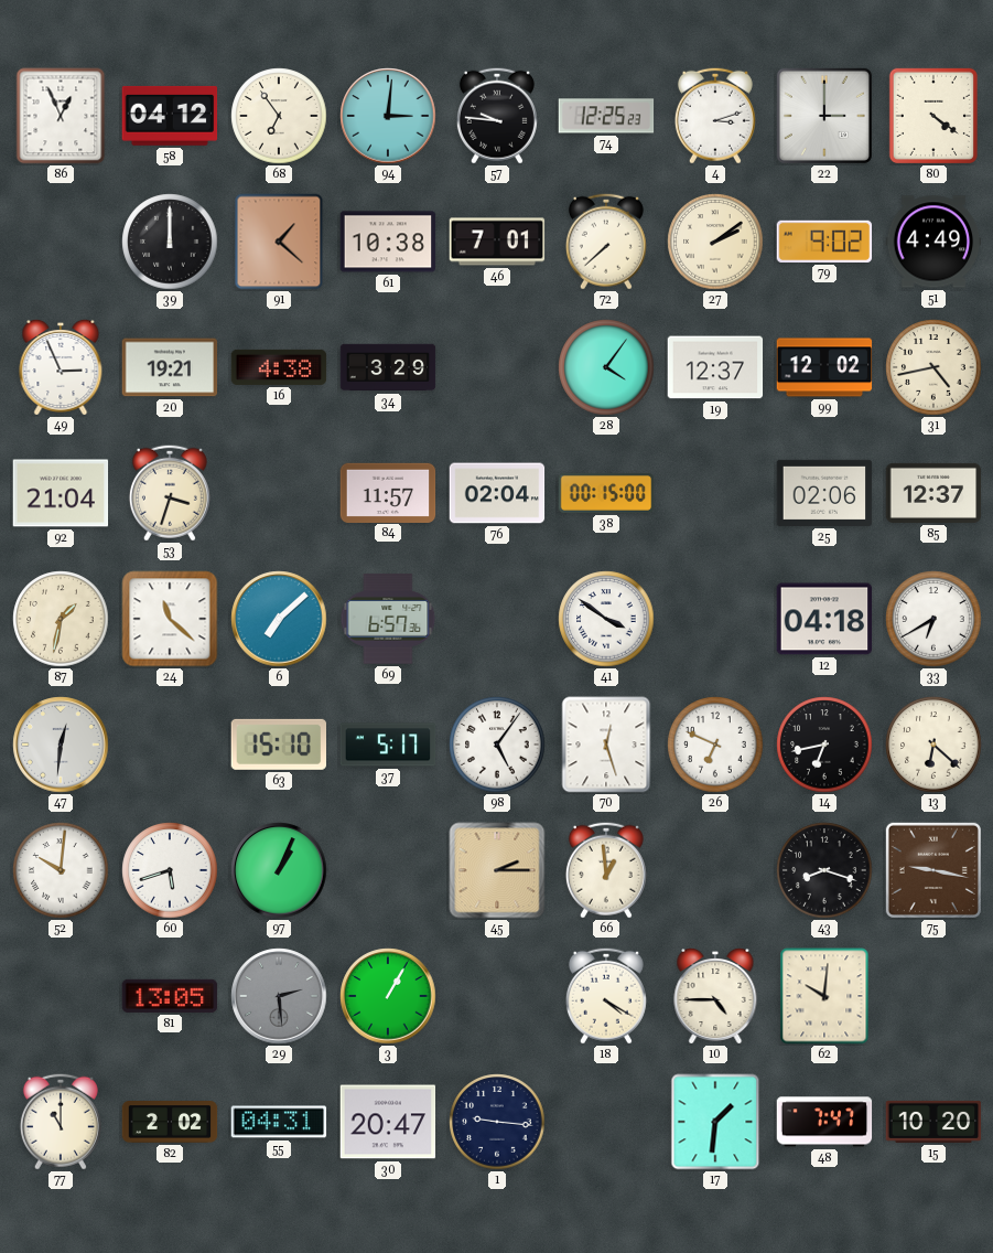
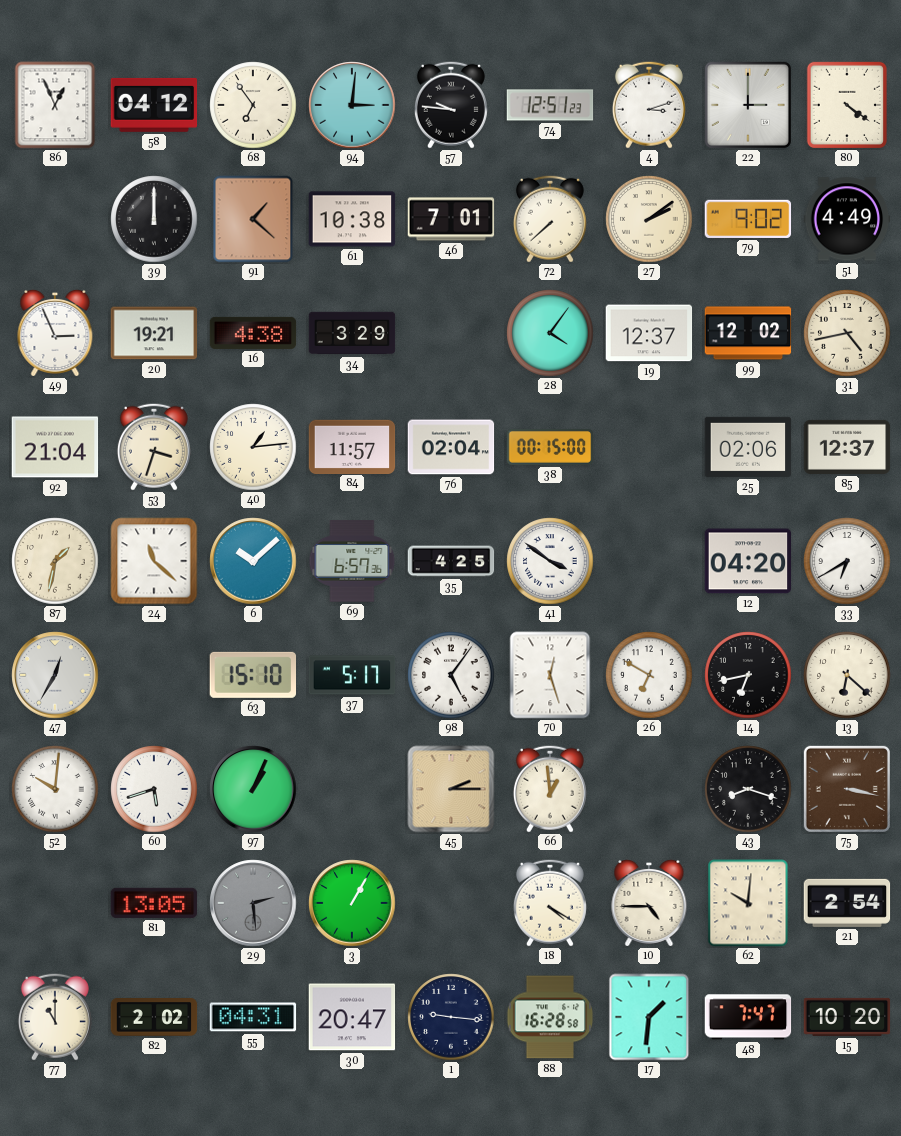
74: 12:25 -> 12:51
40: none -> 1:14
6: 7:08 -> 10:08
35: none -> 4:25
12: 04:18 -> 04:20
47: 12:31 -> 12:35
26: 6:49 -> 6:50
75: 9:17 -> 3:17
21: none -> 2:54
88: none -> 16:28
